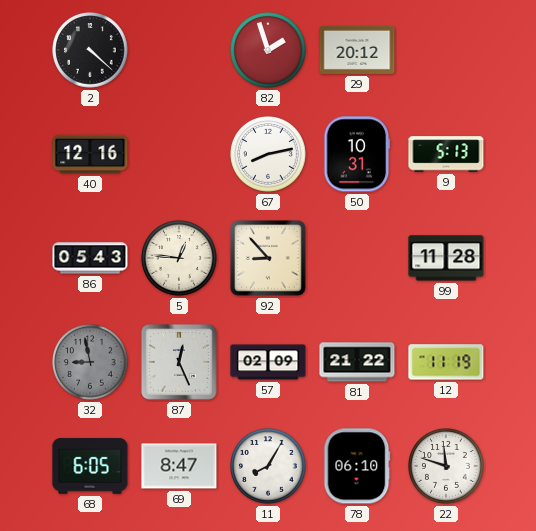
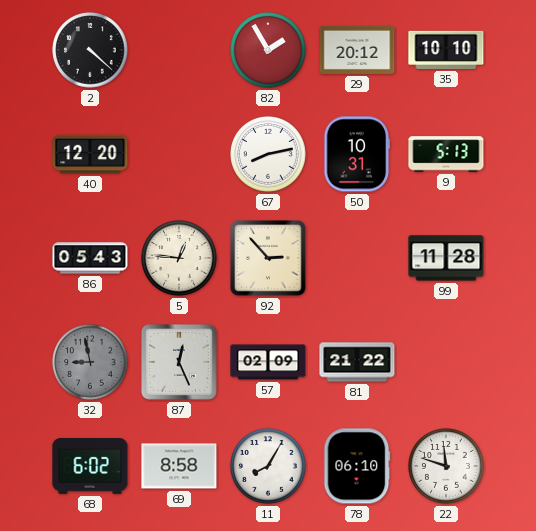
82: 1:57 -> 1:55
35: none -> 10:10
40: 12:16 -> 12:20
92: 8:53 -> 2:53
12: 11:19 -> none
68: 6:05 -> 6:02
69: 8:47 -> 8:58
